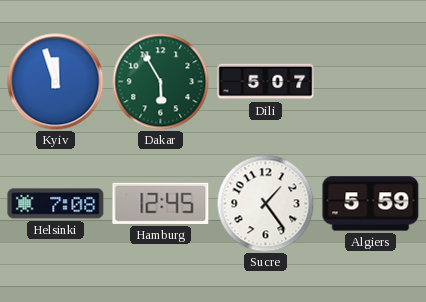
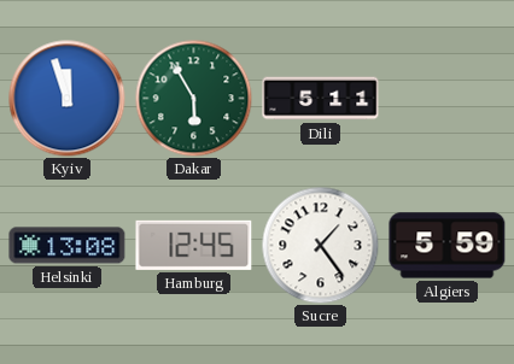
Dili: 5:07 -> 5:11
Helsinki: 7:08 -> 13:08
